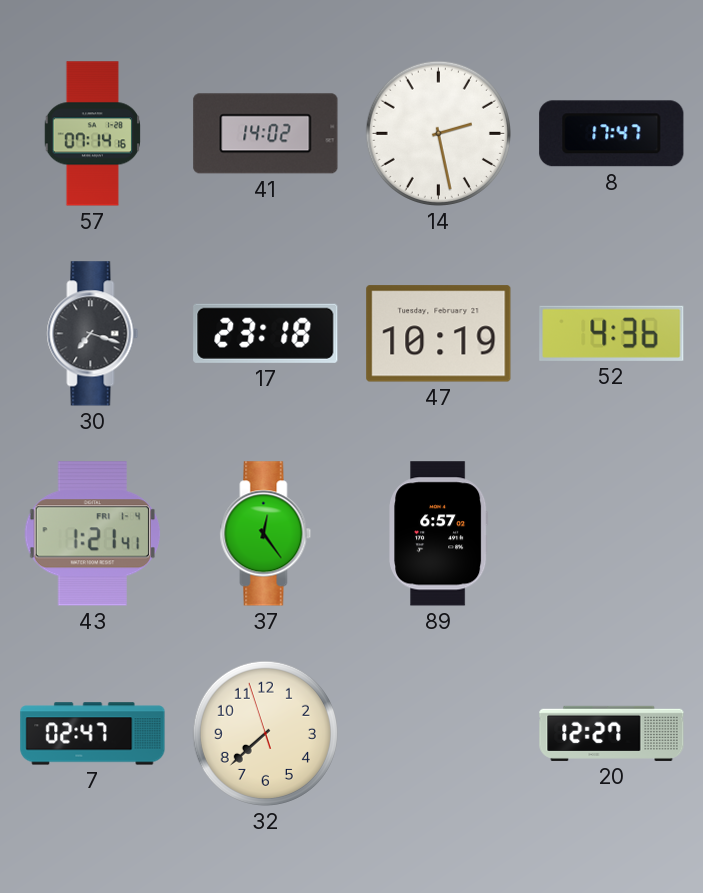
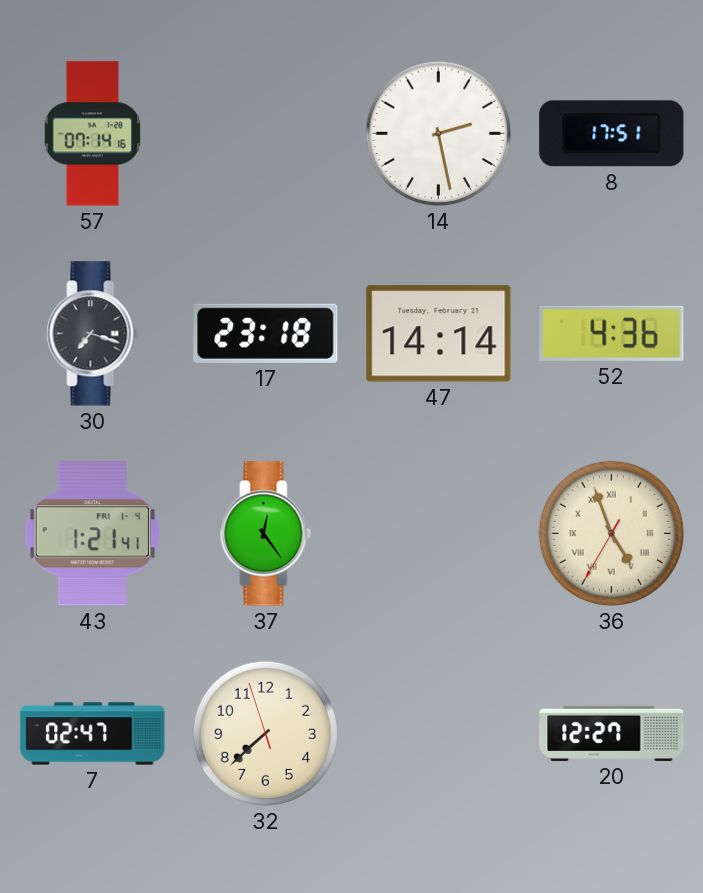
41: 14:02 -> none
8: 17:47 -> 17:51
47: 10:19 -> 14:14
89: 6:57 -> none
36: none -> 4:56
